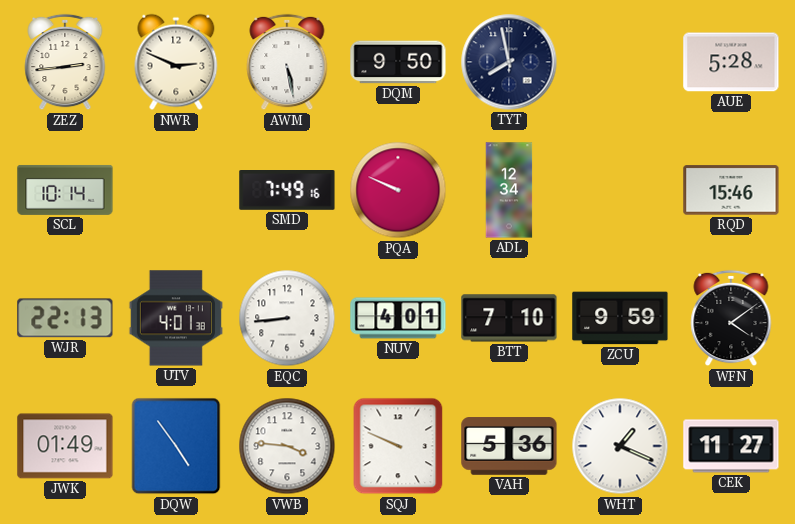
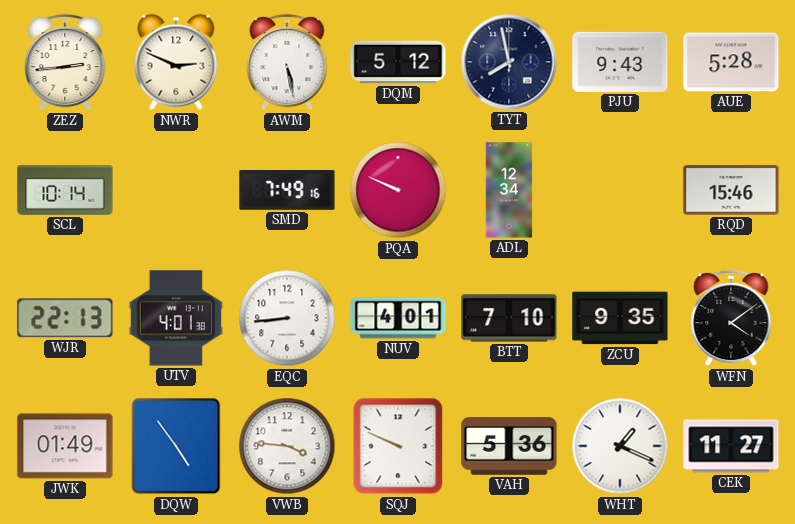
DQM: 9:50 -> 5:12
PJU: none -> 9:43
ZCU: 9:59 -> 9:35
